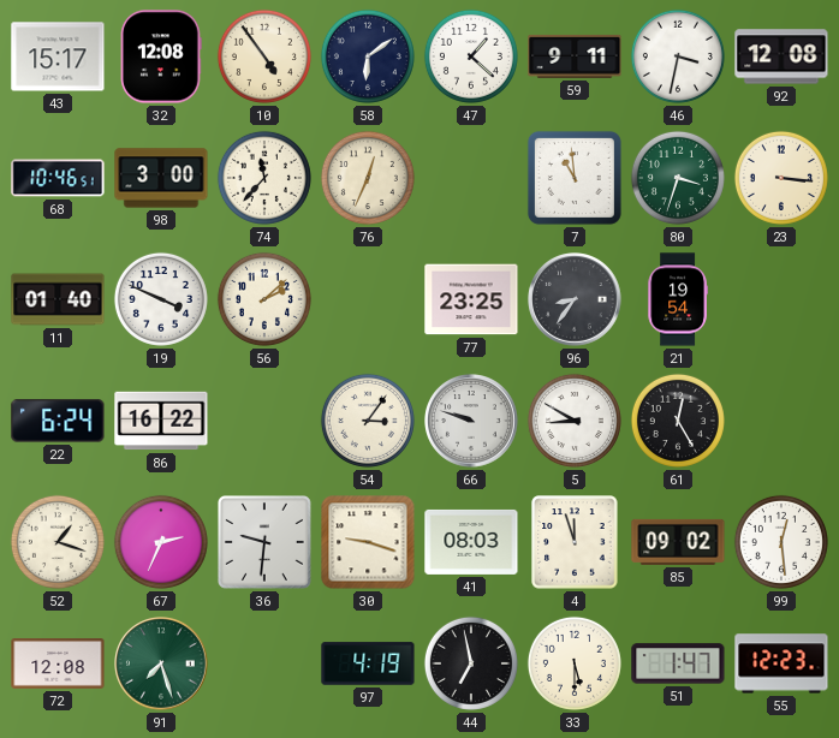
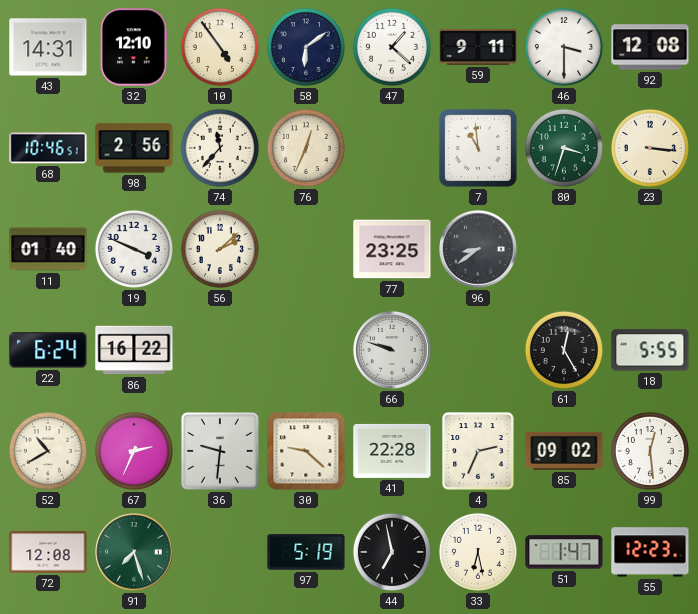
43: 15:17 -> 14:31
32: 12:08 -> 12:10
46: 3:32 -> 3:30
98: 3:00 -> 2:56
96: 8:36 -> 8:39
21: 19:54 -> none
54: 3:06 -> none
5: 8:50 -> none
18: none -> 5:55
52: 1:18 -> 10:40
30: 9:18 -> 9:22
41: 08:03 -> 22:28
4: 11:57 -> 2:34
97: 4:19 -> 5:19
33: 5:30 -> 6:28
